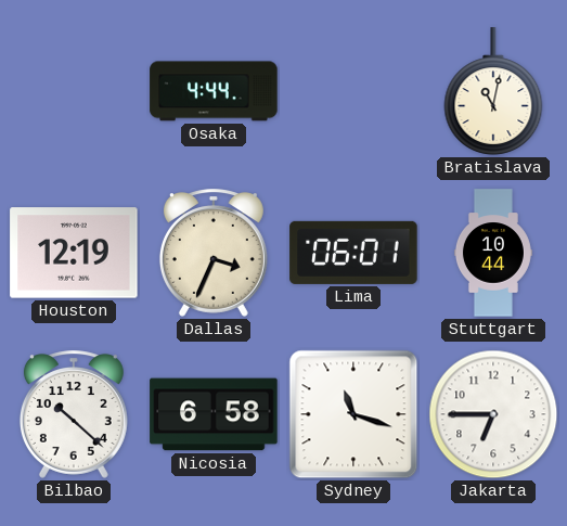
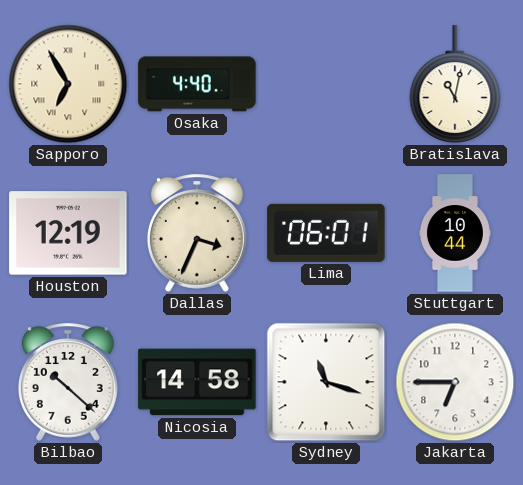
Sapporo: none -> 6:55
Osaka: 4:44 -> 4:40
Nicosia: 6:58 -> 14:58
